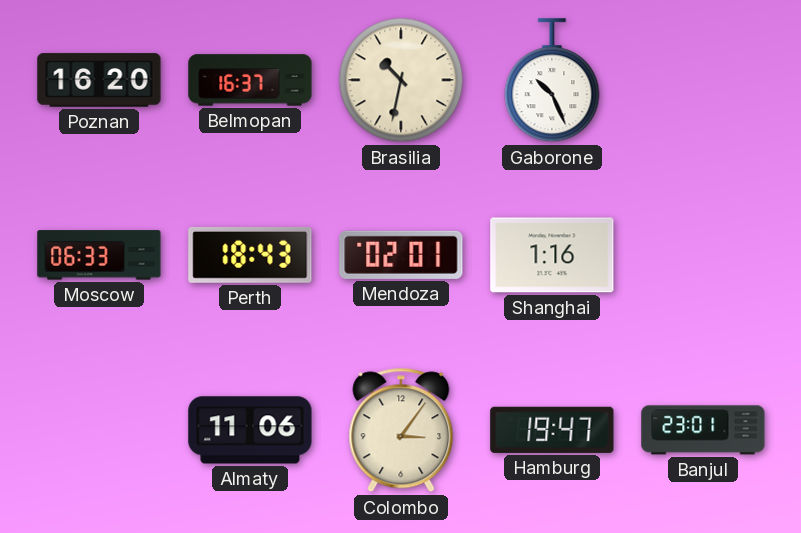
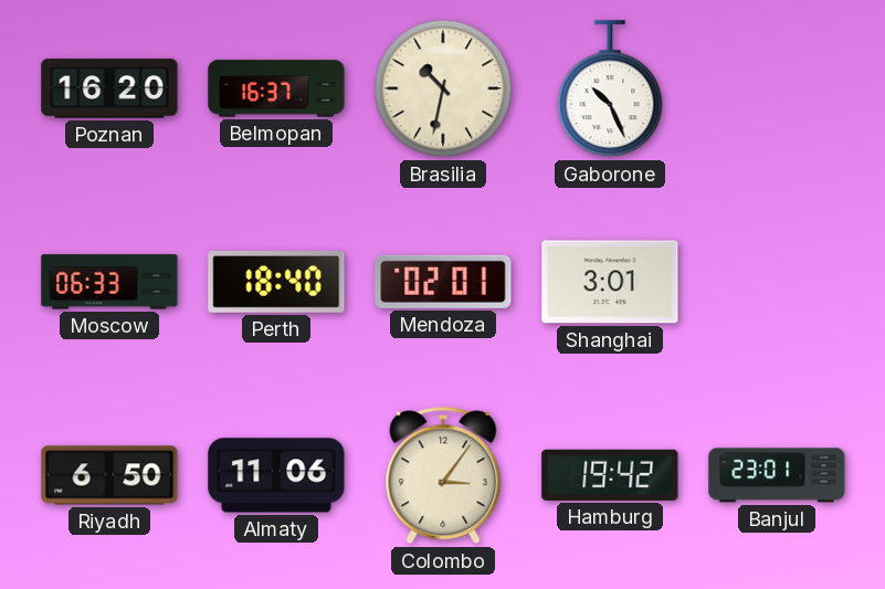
Perth: 18:43 -> 18:40
Shanghai: 1:16 -> 3:01
Riyadh: none -> 6:50
Hamburg: 19:47 -> 19:42
